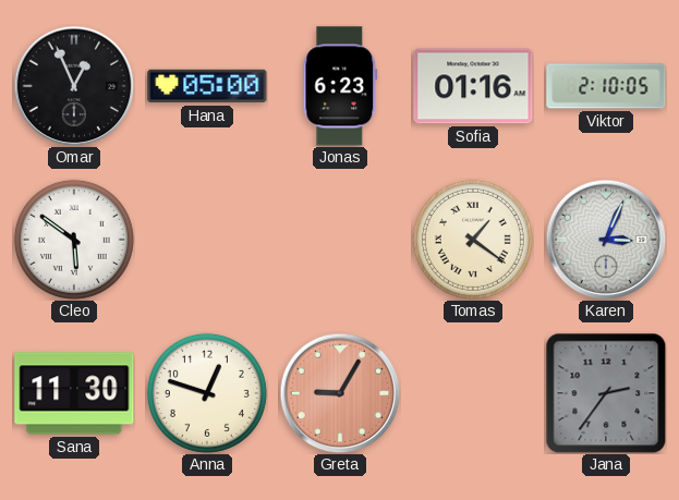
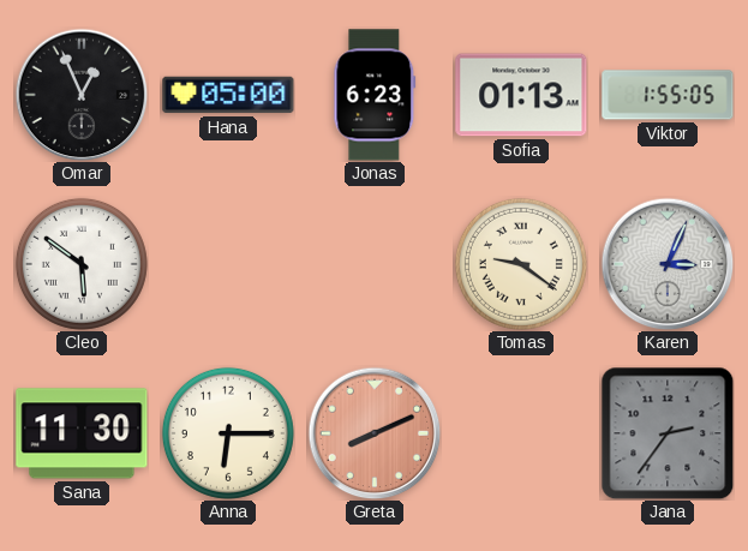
Sofia: 01:16 -> 01:13
Viktor: 2:10 -> 1:55
Tomas: 1:21 -> 9:21
Anna: 12:48 -> 6:15
Greta: 9:05 -> 8:11
